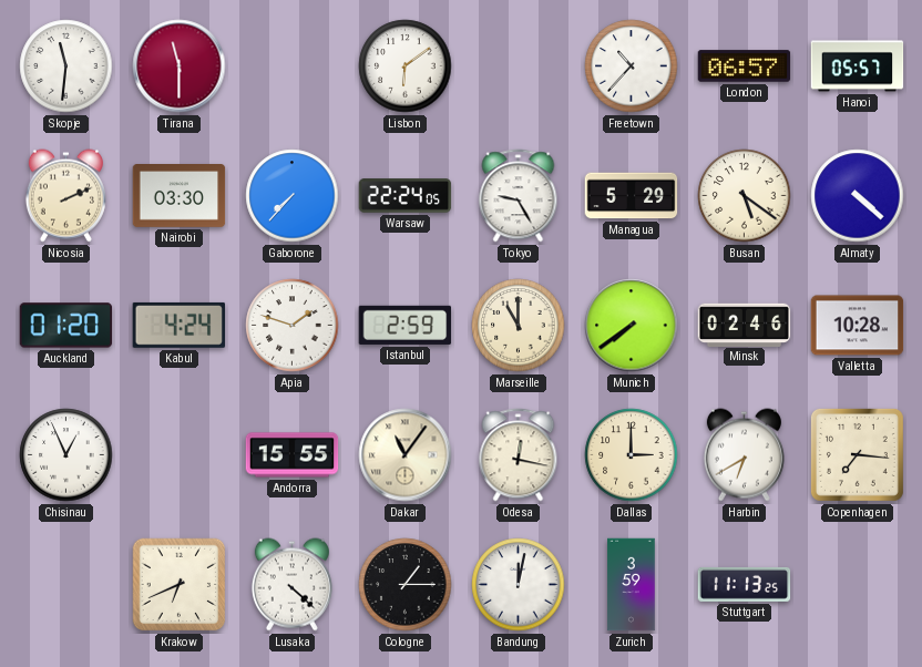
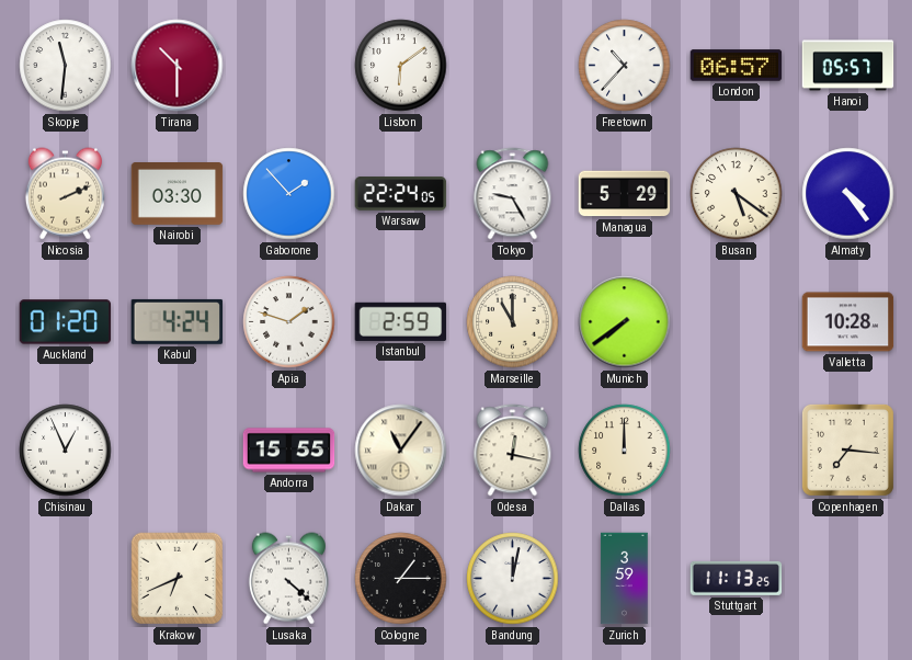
Tirana: 11:30 -> 10:30
Gaborone: 7:37 -> 1:53
Almaty: 4:22 -> 4:24
Minsk: 02:46 -> none
Dallas: 3:00 -> 12:00
Harbin: 6:40 -> none
